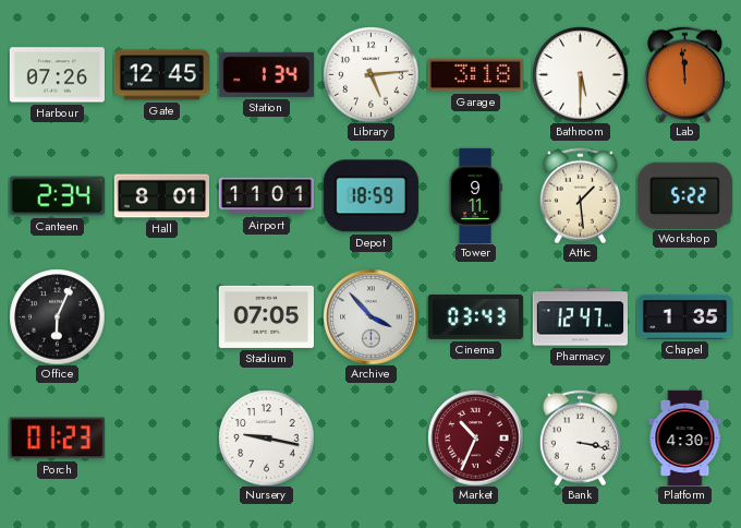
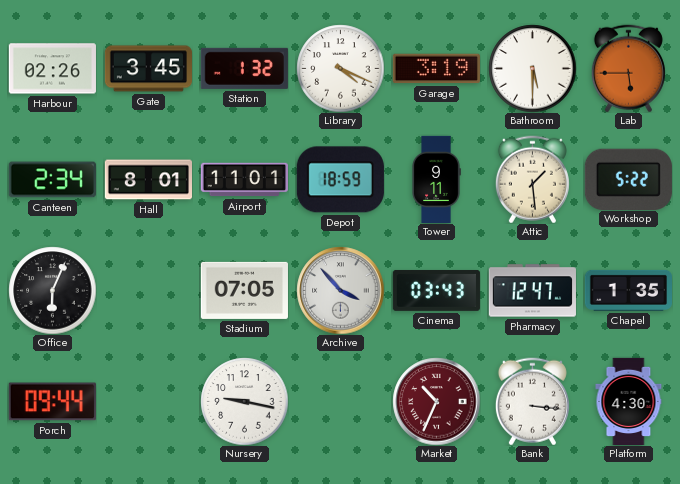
Harbour: 07:26 -> 02:26
Gate: 12:45 -> 3:45
Station: 1:34 -> 1:32
Library: 5:14 -> 4:19
Garage: 3:18 -> 3:19
Lab: 11:59 -> 5:45
Porch: 01:23 -> 09:44
Bank: 3:17 -> 3:16
